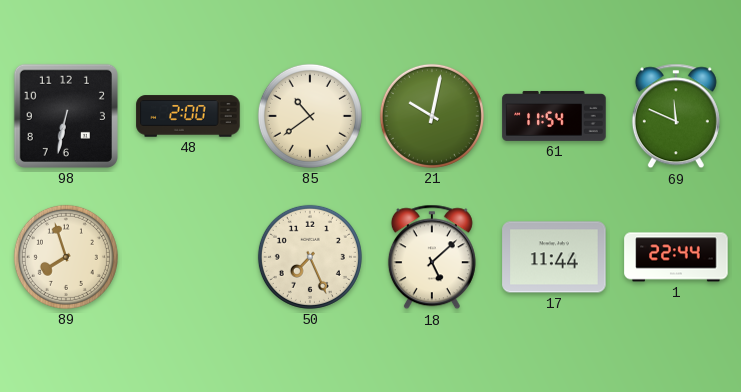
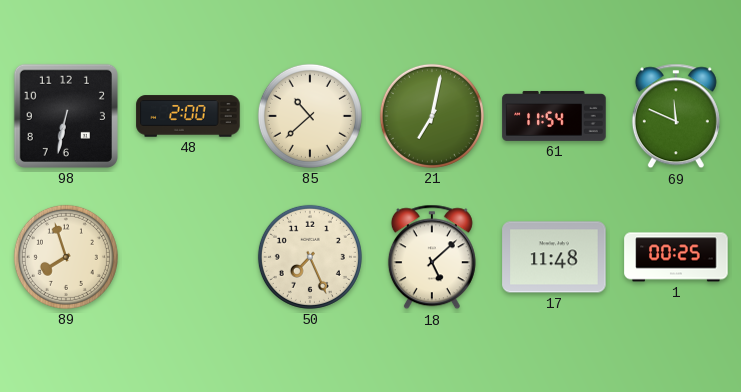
85: 10:39 -> 10:38
21: 10:02 -> 7:02
17: 11:44 -> 11:48
1: 22:44 -> 00:25
